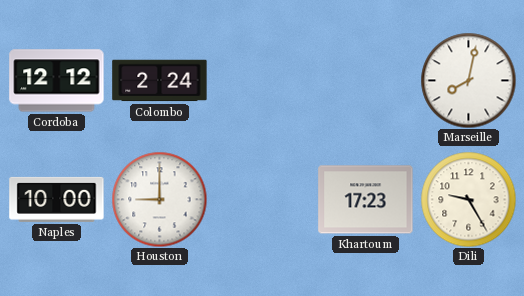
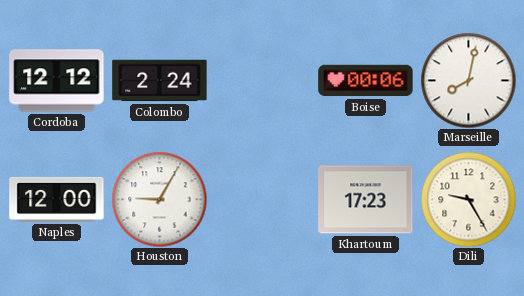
Boise: none -> 00:06
Naples: 10:00 -> 12:00
Houston: 9:00 -> 9:05
